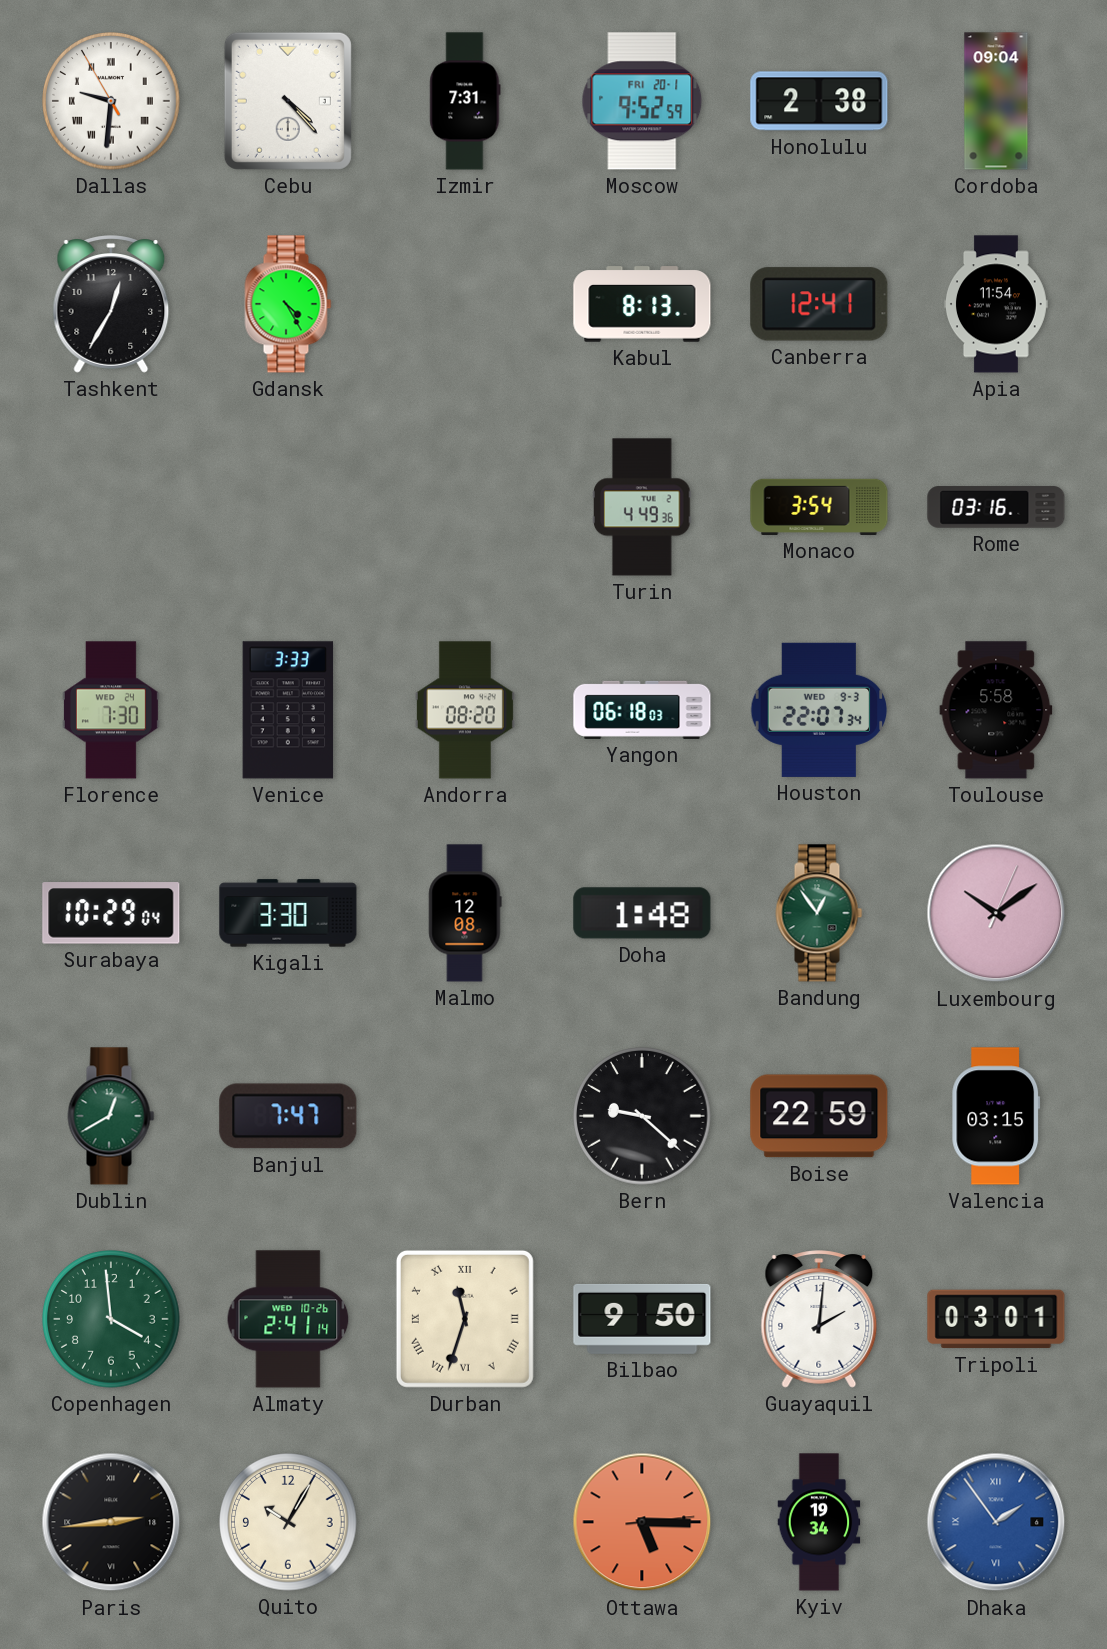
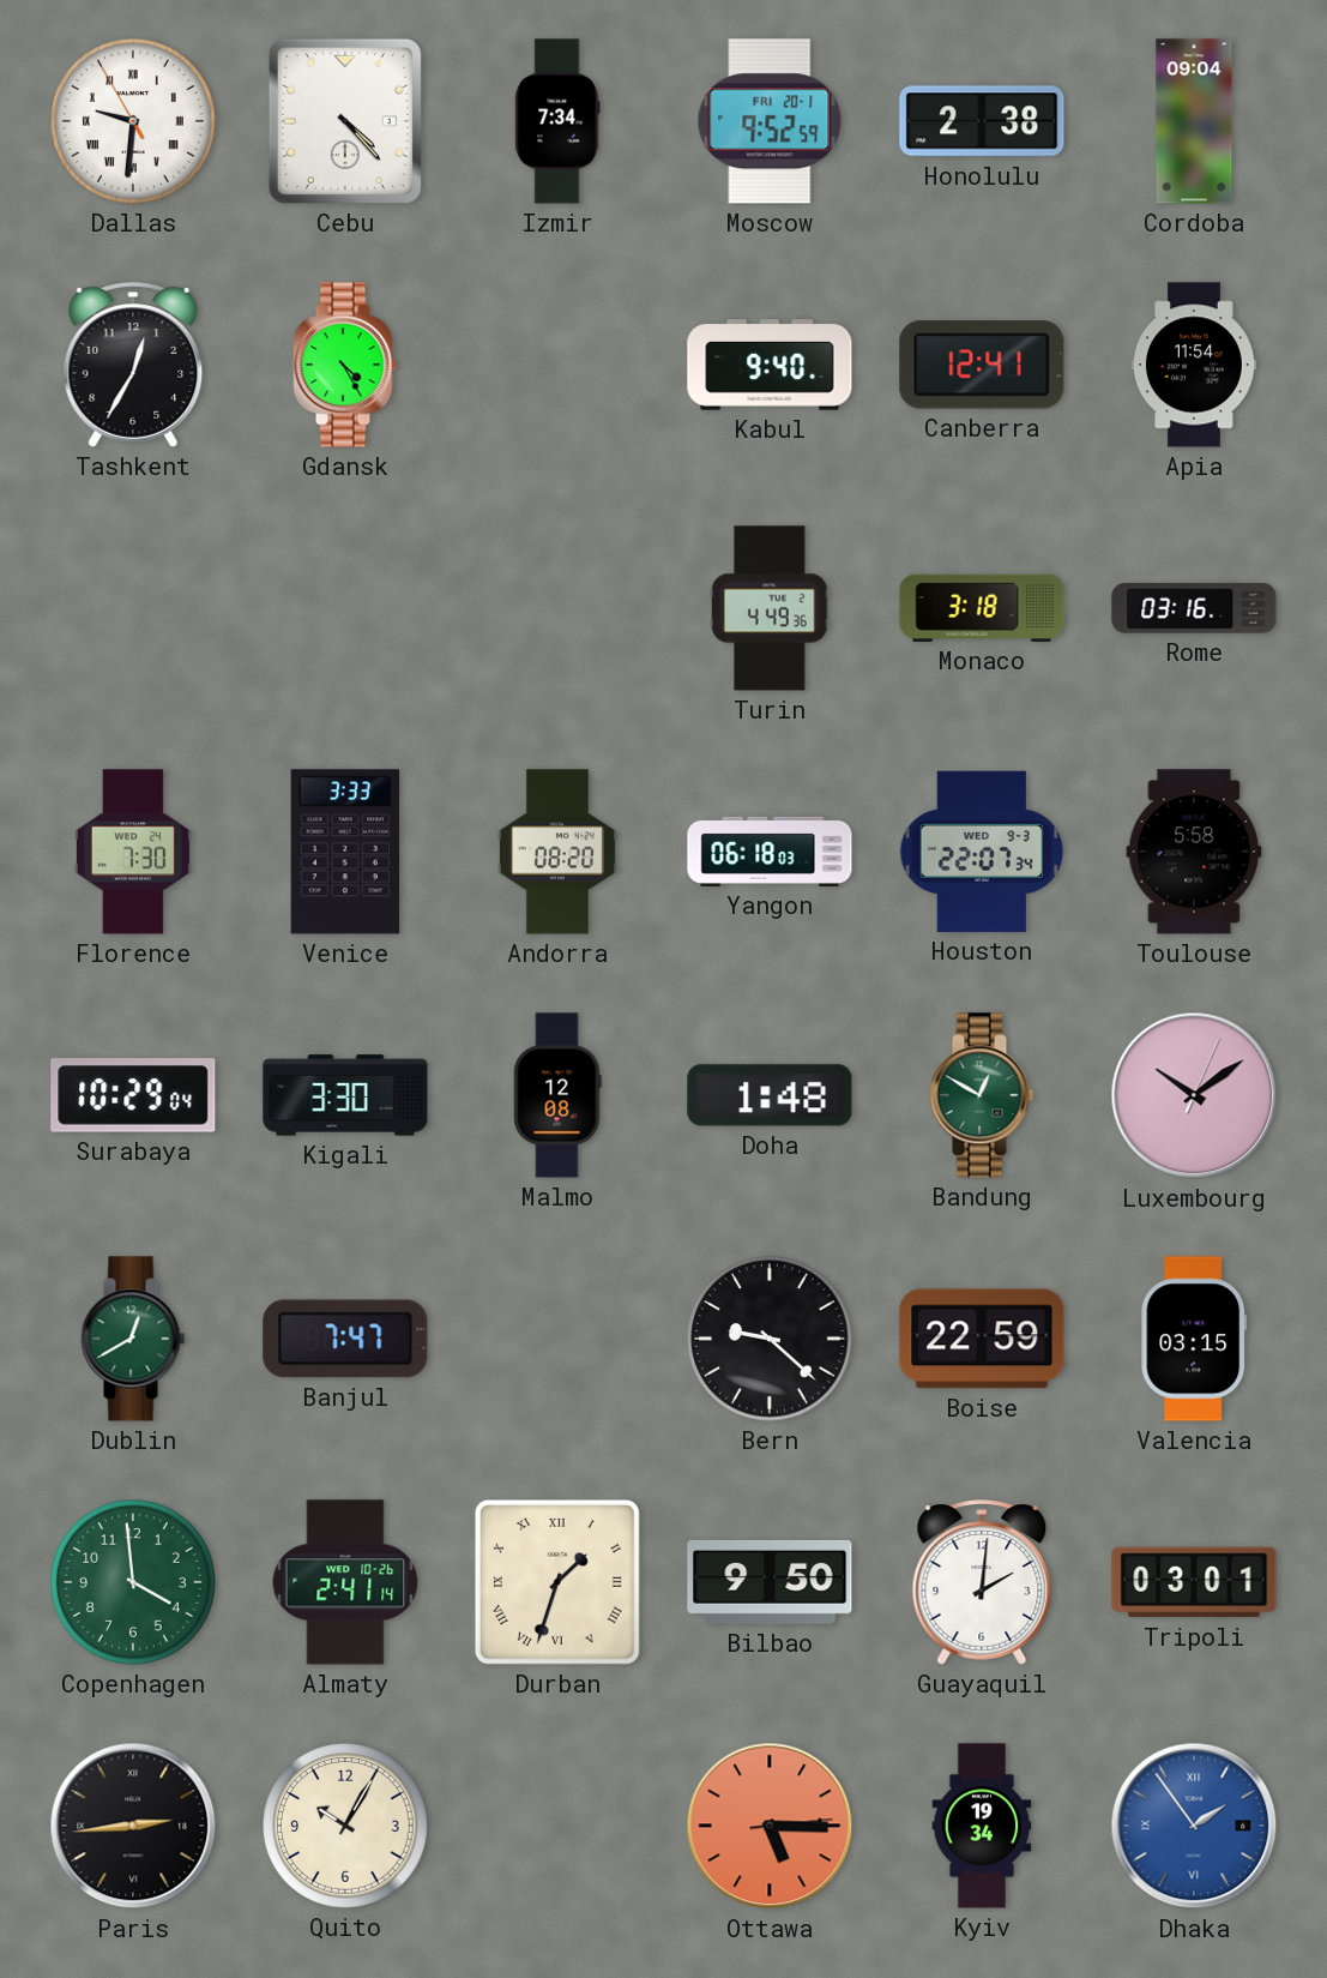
Izmir: 7:31 -> 7:34
Kabul: 8:13 -> 9:40
Monaco: 3:54 -> 3:18
Bandung: 12:54 -> 12:50
Durban: 11:33 -> 1:33
